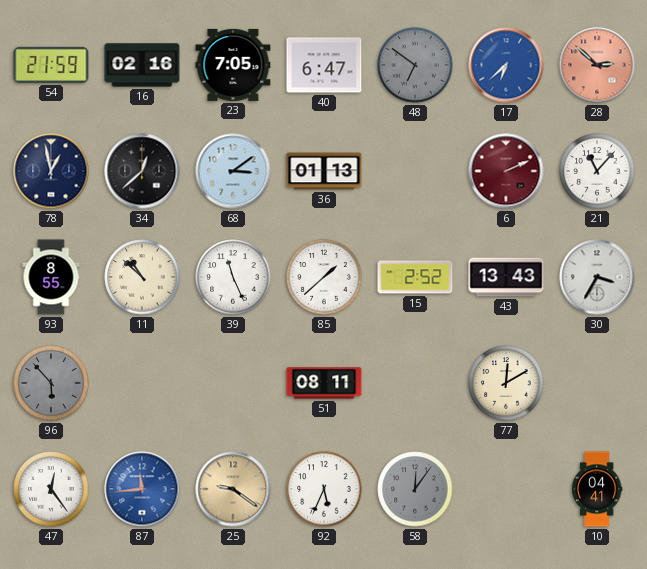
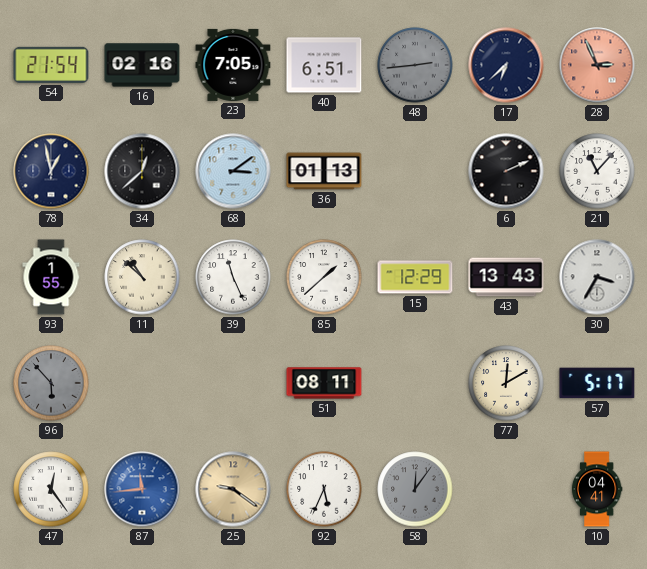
54: 21:59 -> 21:54
40: 6:47 -> 6:51
48: 6:51 -> 2:44
17 dial: blue -> navy
28: 2:52 -> 2:56
6 dial: burgundy -> black
93: 8:55 -> 1:55
15: 2:52 -> 12:29
57: none -> 5:17
